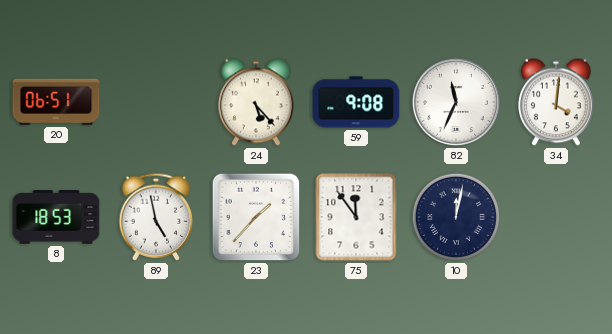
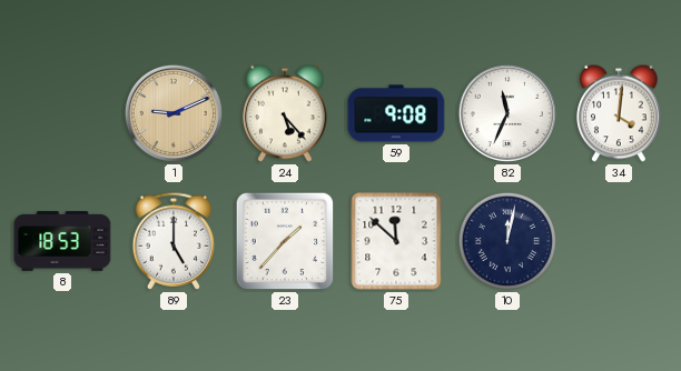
20: 06:51 -> none
1: none -> 9:11
89: 4:58 -> 5:00
75: 11:54 -> 11:52
